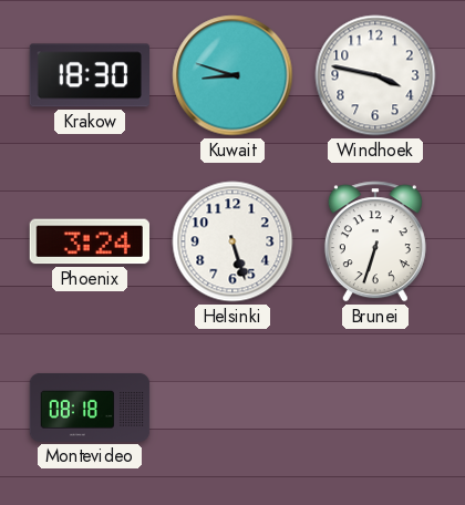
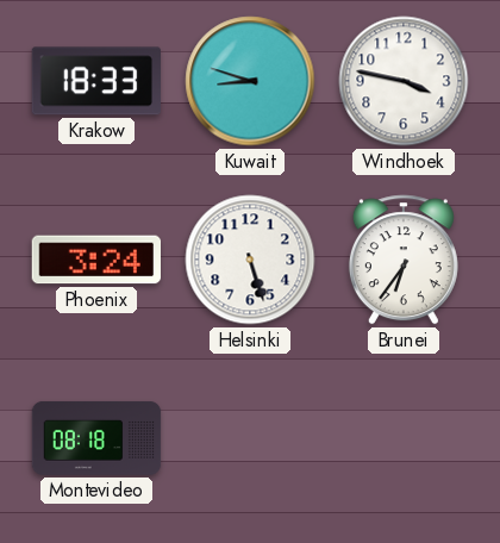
Krakow: 18:30 -> 18:33
Brunei: 6:33 -> 6:36
